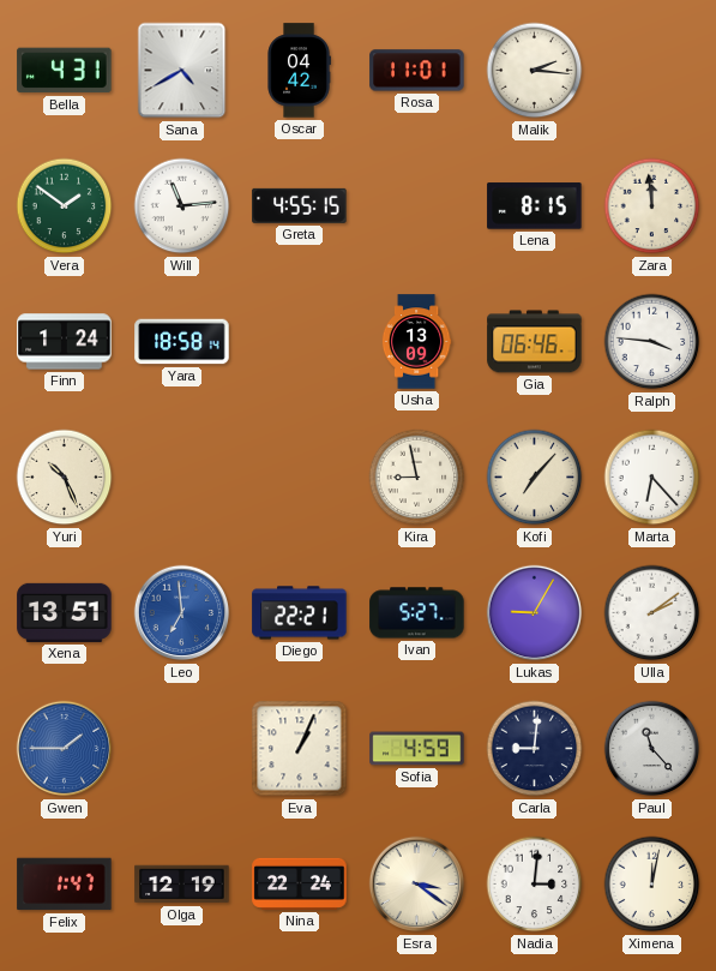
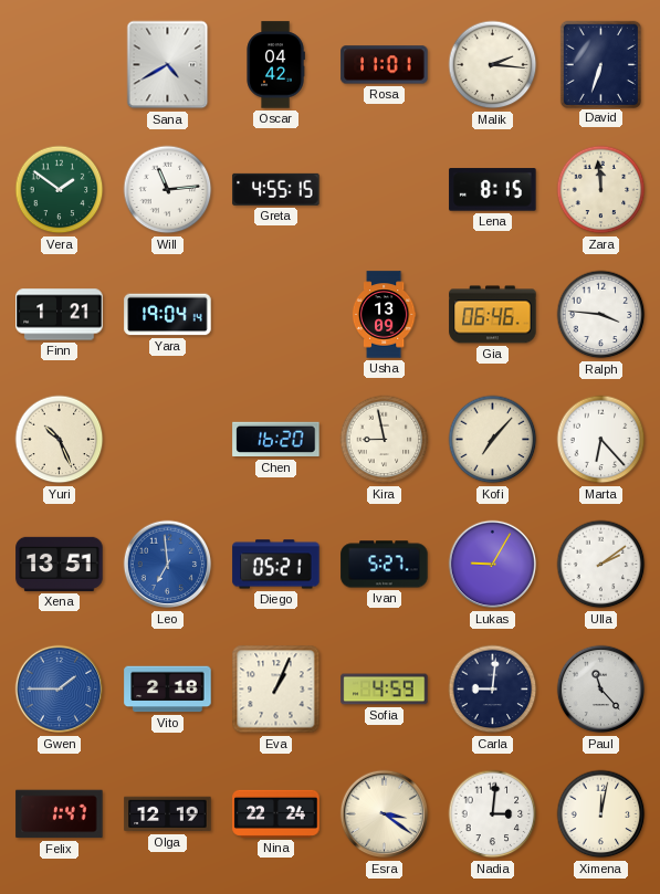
Bella: 4:31 -> none
David: none -> 6:33
Finn: 1:24 -> 1:21
Yara: 18:58 -> 19:04
Chen: none -> 16:20
Diego: 22:21 -> 05:21
Vito: none -> 2:18
